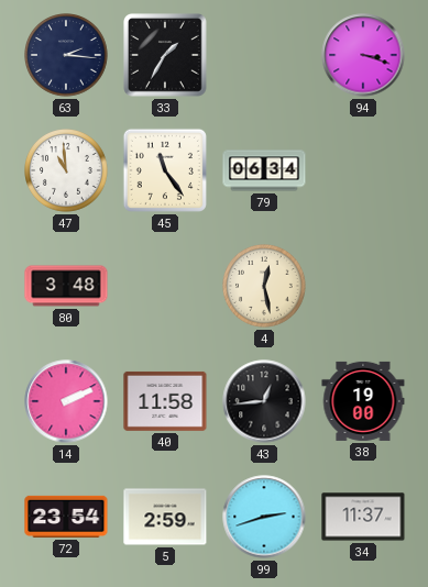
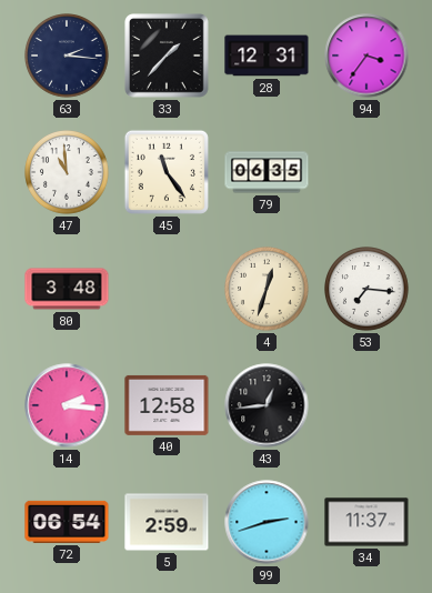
33: 1:35 -> 1:37
28: none -> 12:31
94: 3:18 -> 3:36
79: 06:34 -> 06:35
4: 12:28 -> 12:33
53: none -> 7:16
14: 2:11 -> 2:16
40: 11:58 -> 12:58
38: 19:00 -> none
72: 23:54 -> 06:54
